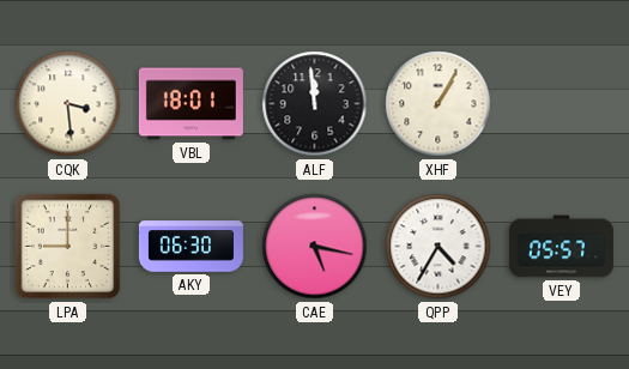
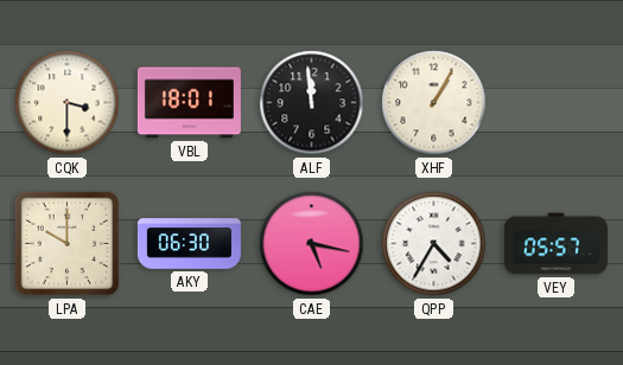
CQK: 3:29 -> 3:30
LPA: 9:00 -> 10:00
